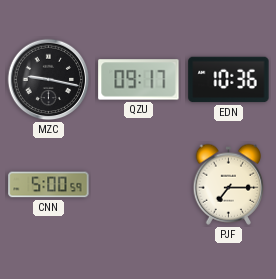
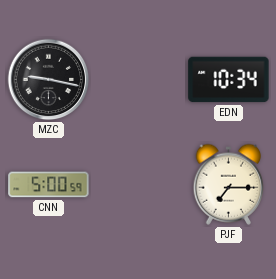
QZU: 09:17 -> none
EDN: 10:36 -> 10:34
